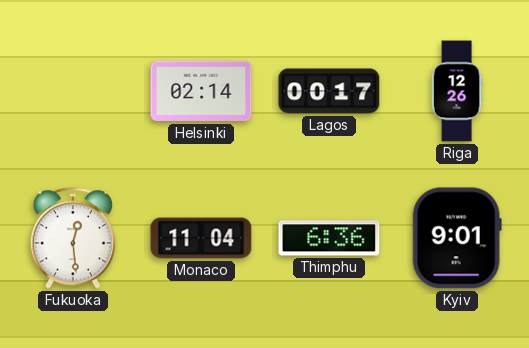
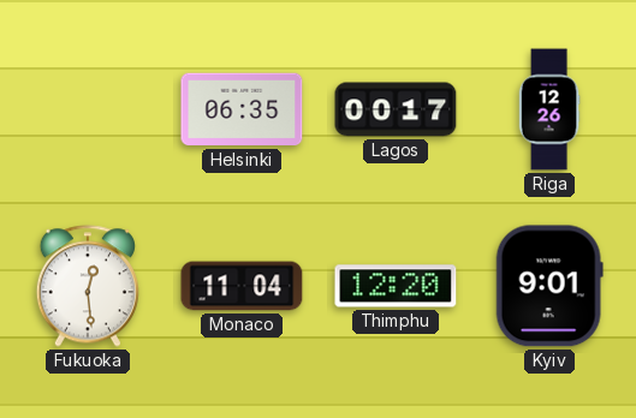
Helsinki: 02:14 -> 06:35
Thimphu: 6:36 -> 12:20
